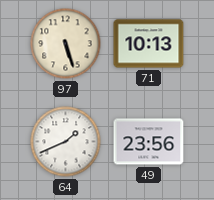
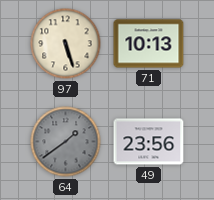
64: 1:41 -> 1:39
64 dial: white -> grey
